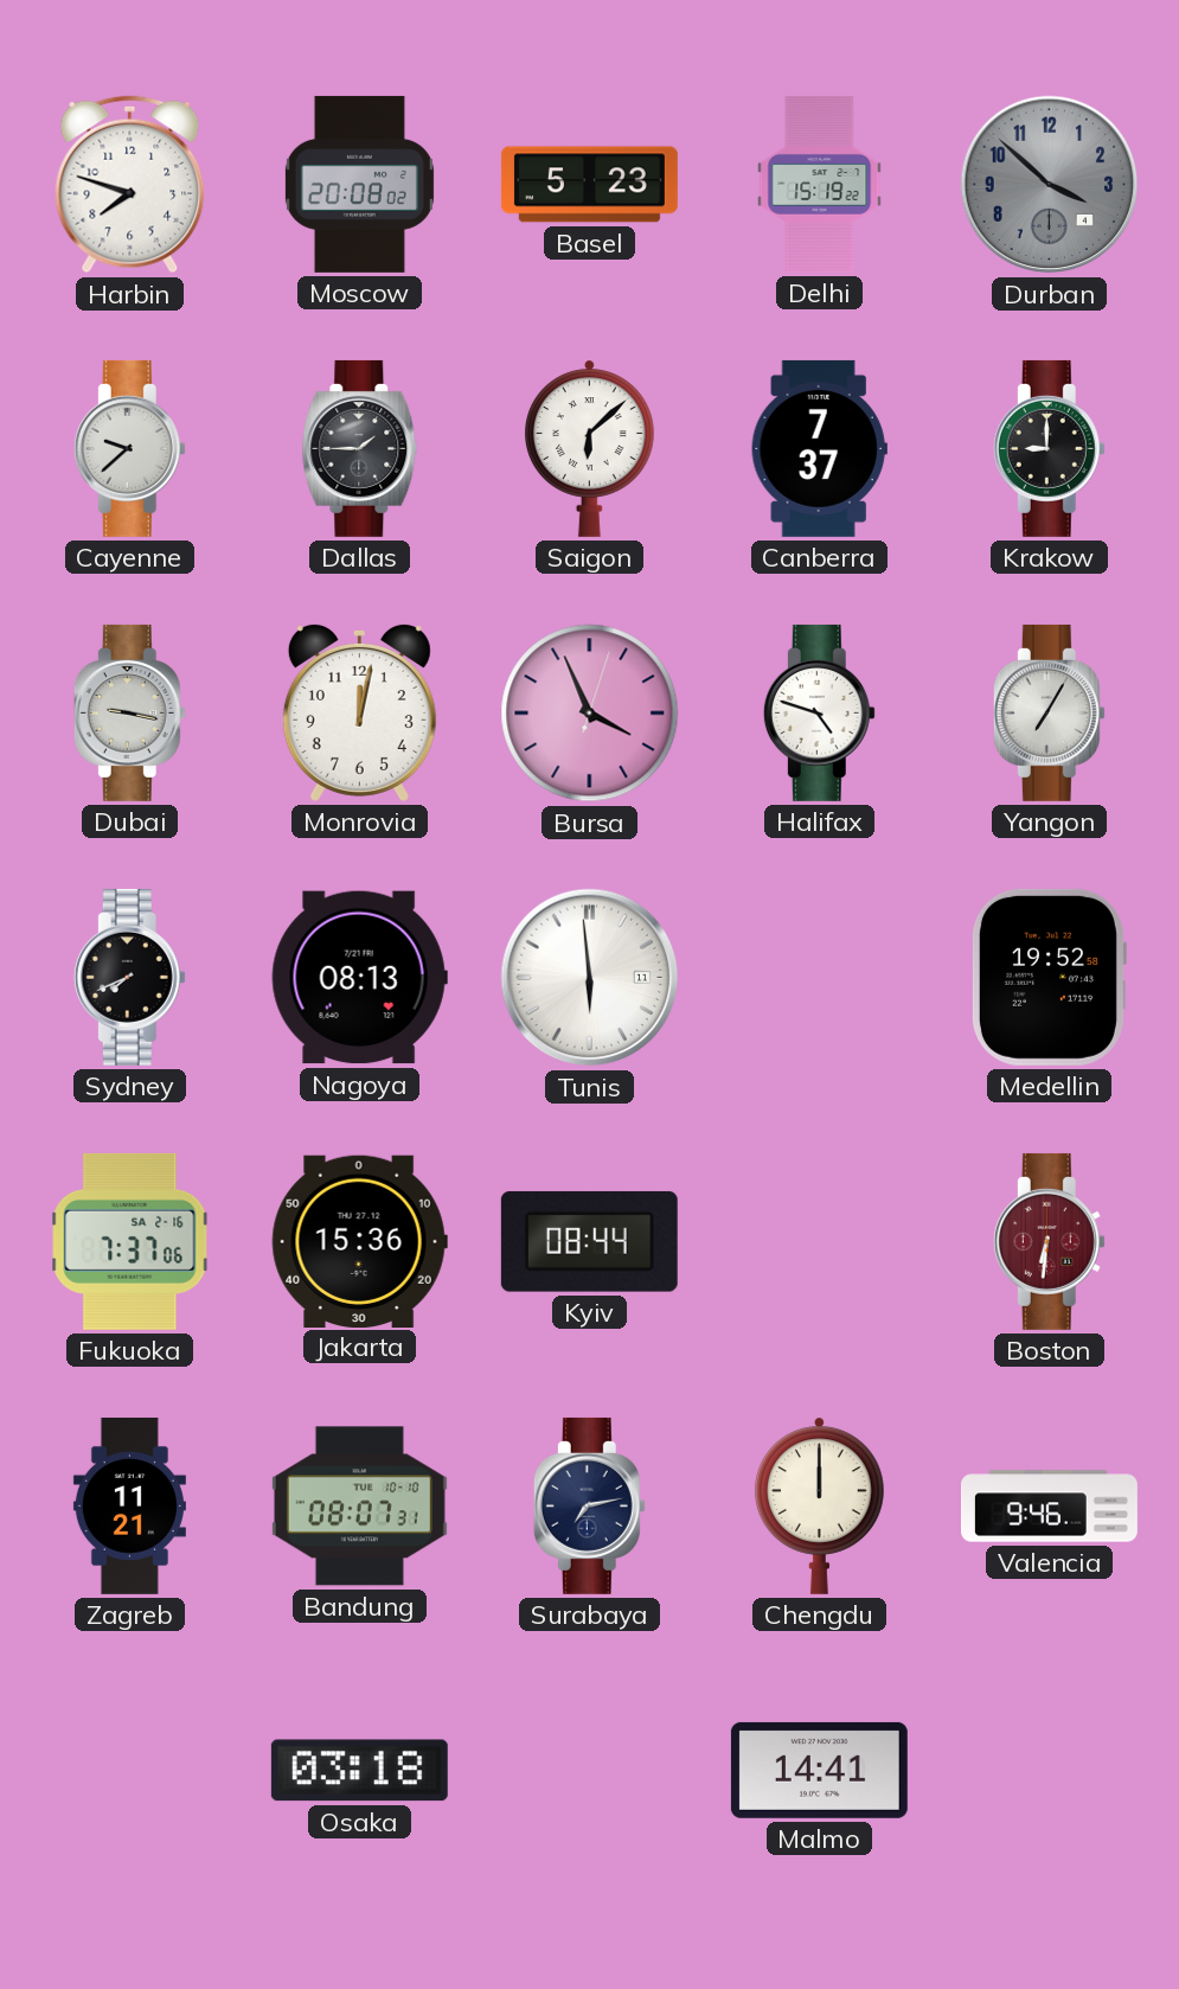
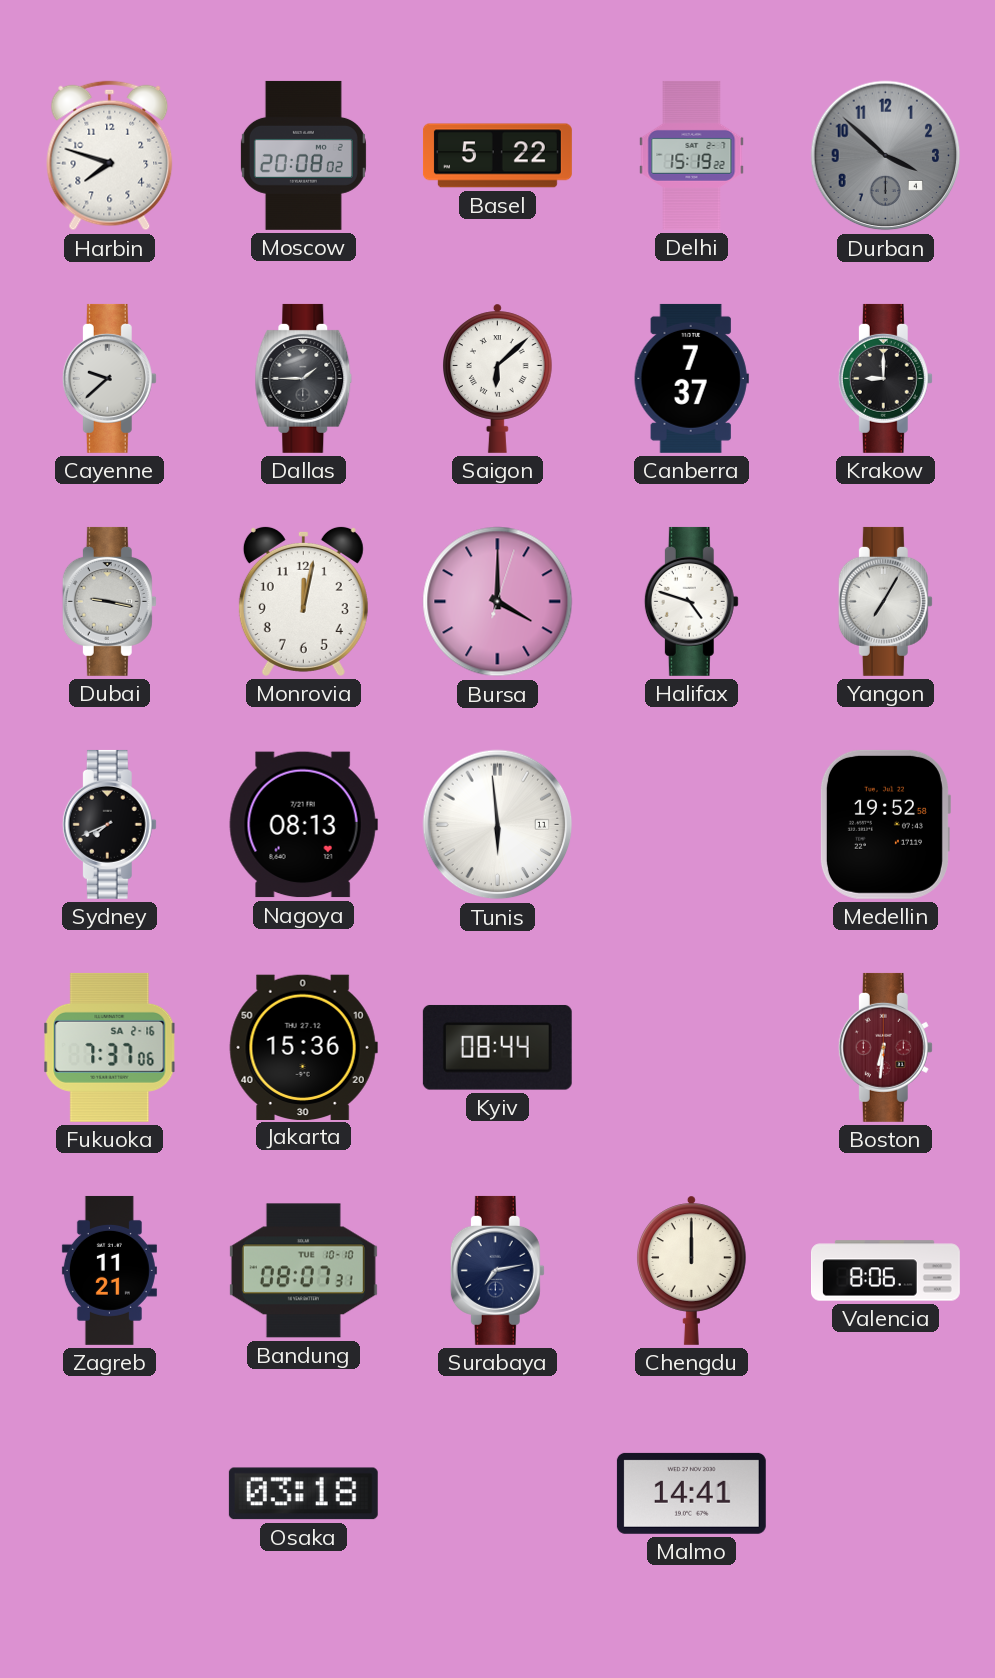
Basel: 5:23 -> 5:22
Bursa: 3:56 -> 4:00
Valencia: 9:46 -> 8:06
